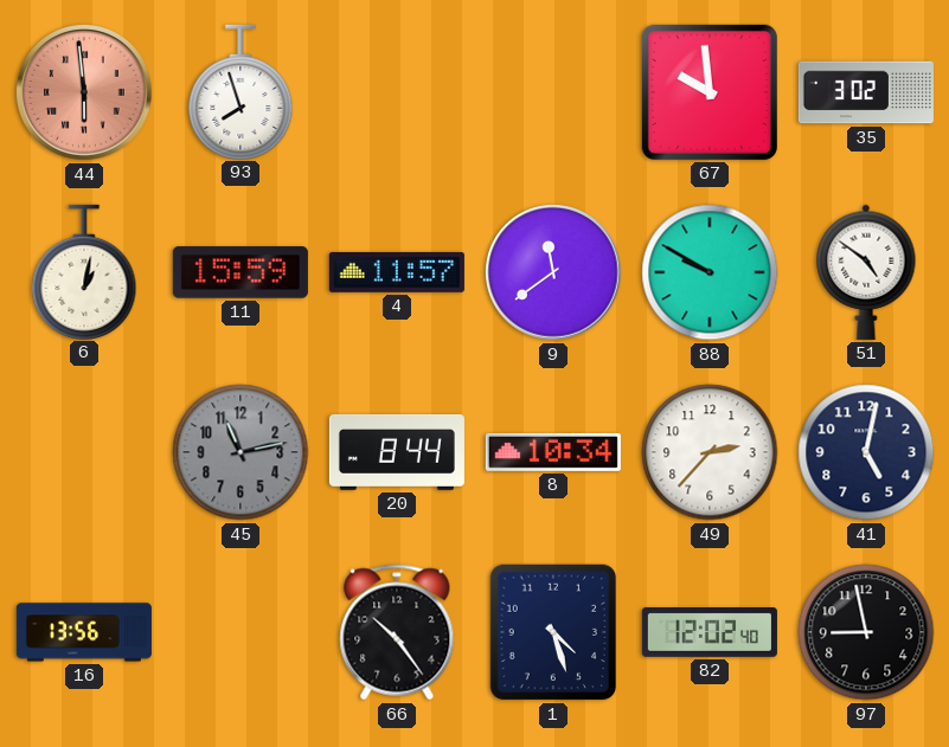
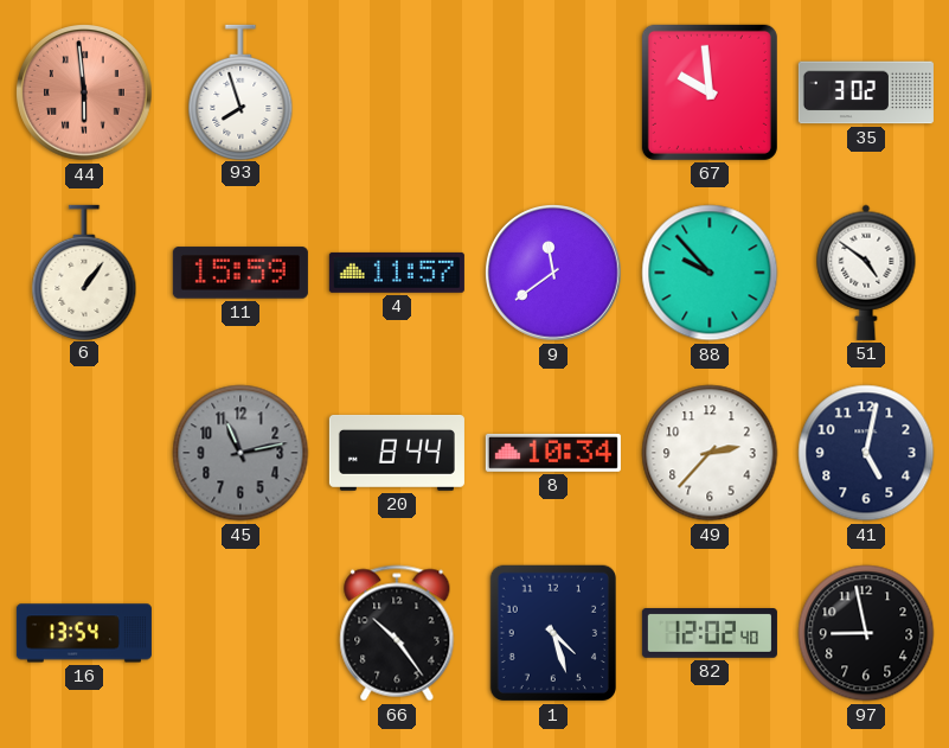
6: 1:02 -> 1:06
88: 9:50 -> 9:53
16: 13:56 -> 13:54
